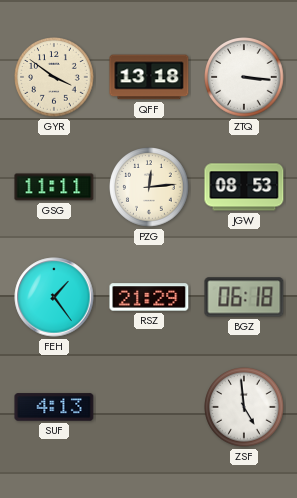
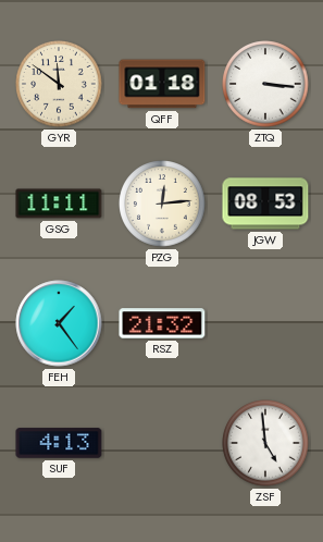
GYR: 3:51 -> 11:51
QFF: 13:18 -> 01:18
RSZ: 21:29 -> 21:32
BGZ: 06:18 -> none
